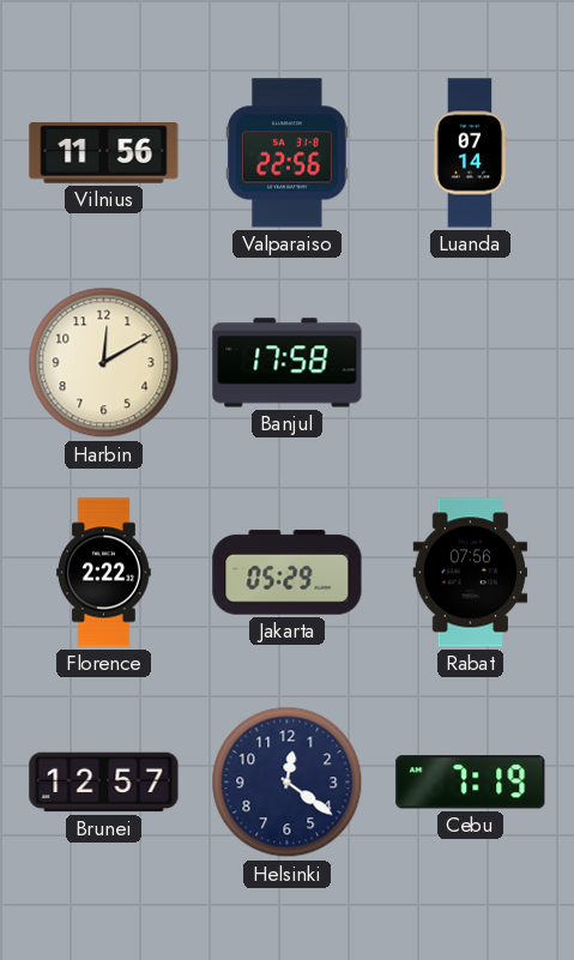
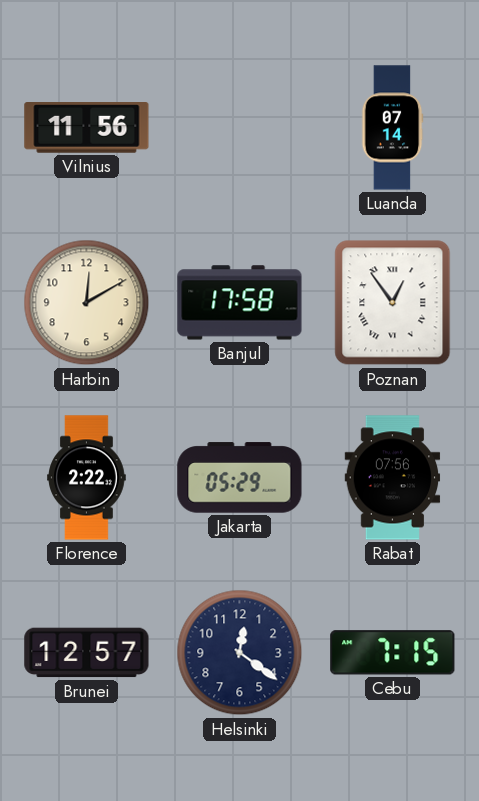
Valparaiso: 22:56 -> none
Poznan: none -> 12:54
Cebu: 7:19 -> 7:15
